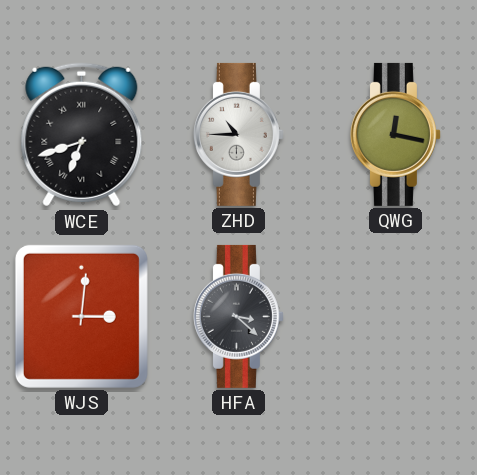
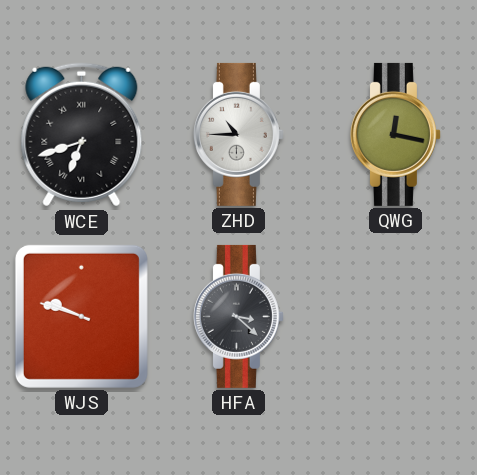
WJS: 3:01 -> 9:48
